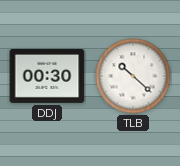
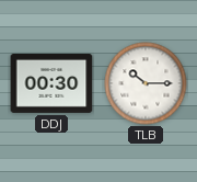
TLB: 10:22 -> 10:15
